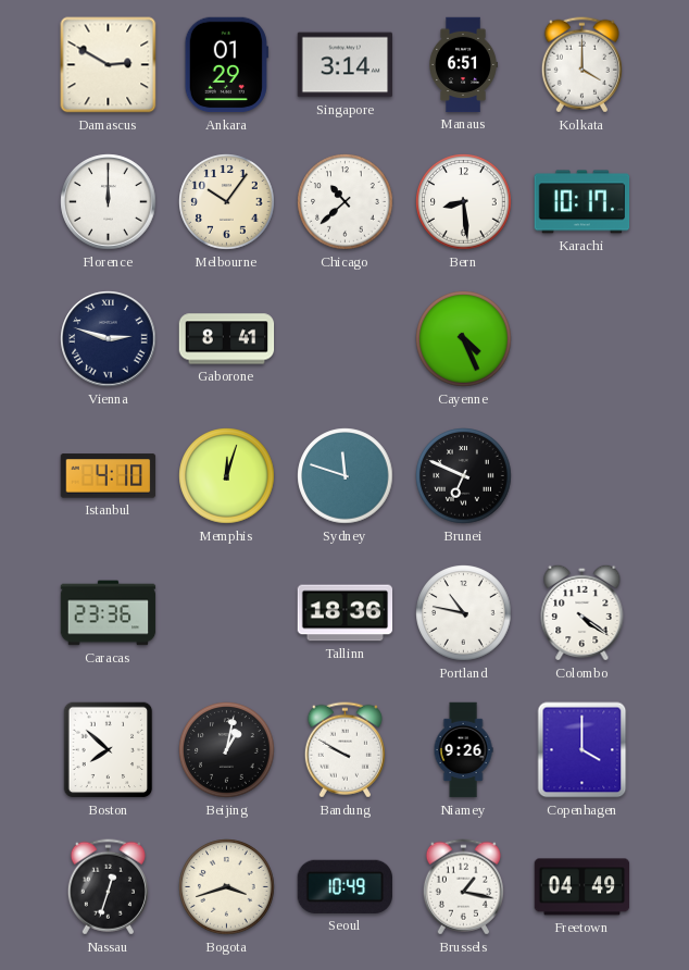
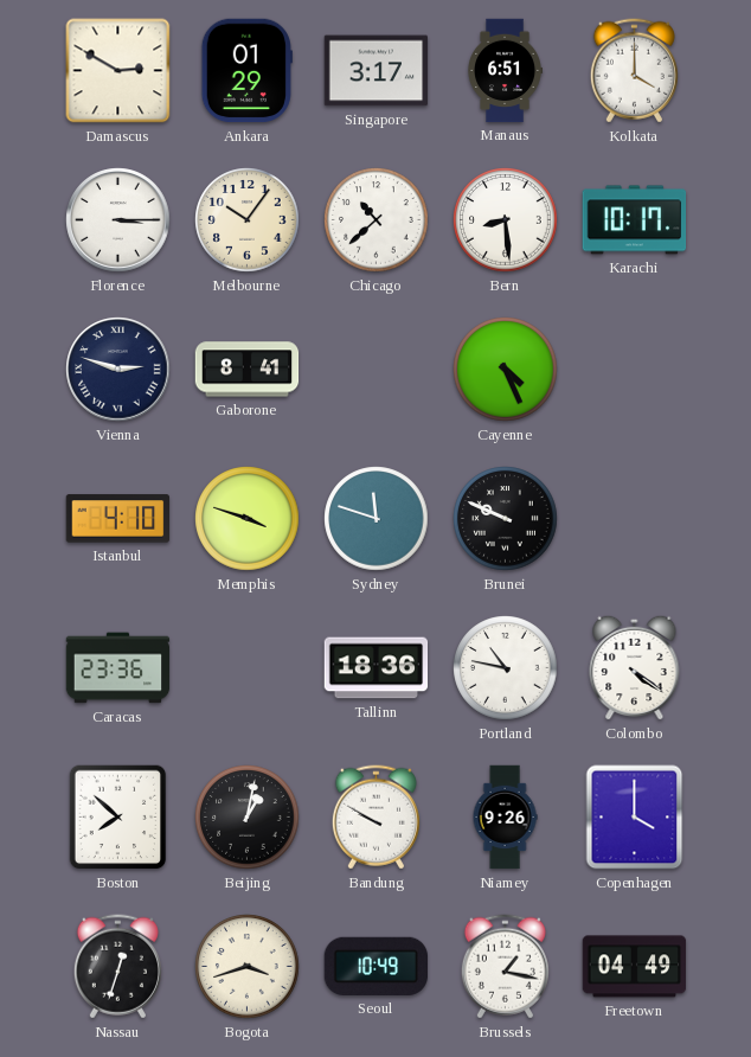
Singapore: 3:14 -> 3:17
Florence: 12:00 -> 3:15
Memphis: 12:03 -> 3:48
Brunei: 6:49 -> 9:49
